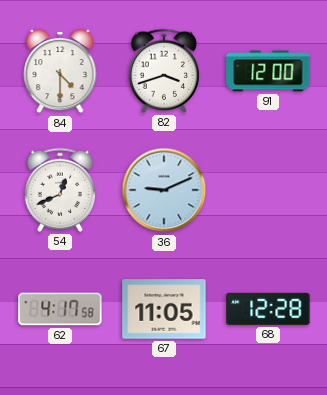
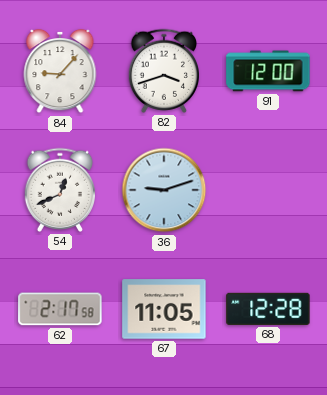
84: 4:30 -> 9:07
36: 9:11 -> 9:12
62: 4:17 -> 2:17
